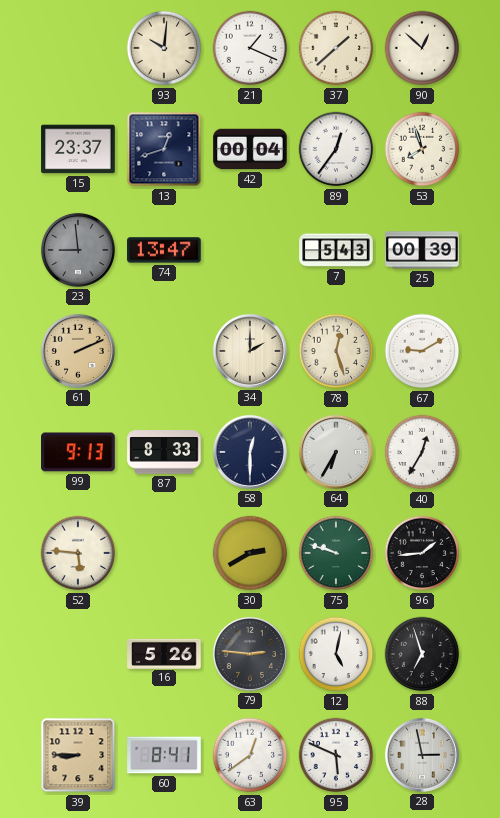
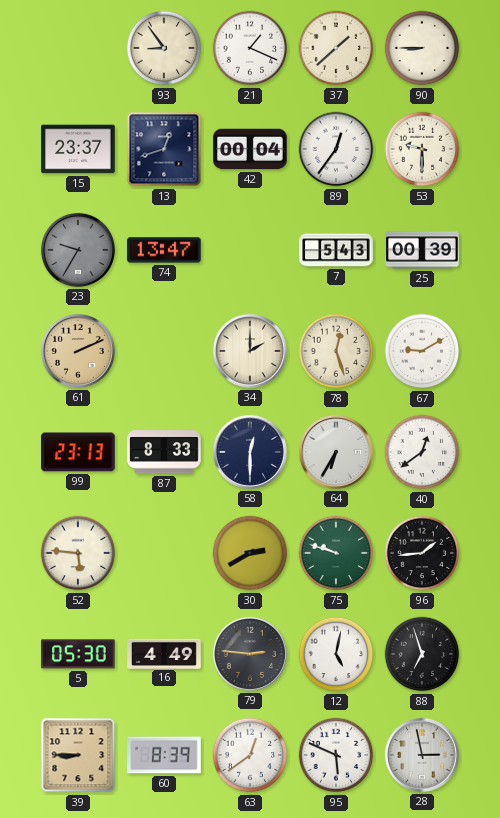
93: 10:01 -> 8:54
90: 12:52 -> 8:45
53: 7:57 -> 9:30
23: 8:59 -> 9:35
99: 9:13 -> 23:13
40: 12:35 -> 12:39
5: none -> 05:30
16: 5:26 -> 4:49
60: 8:41 -> 8:39
